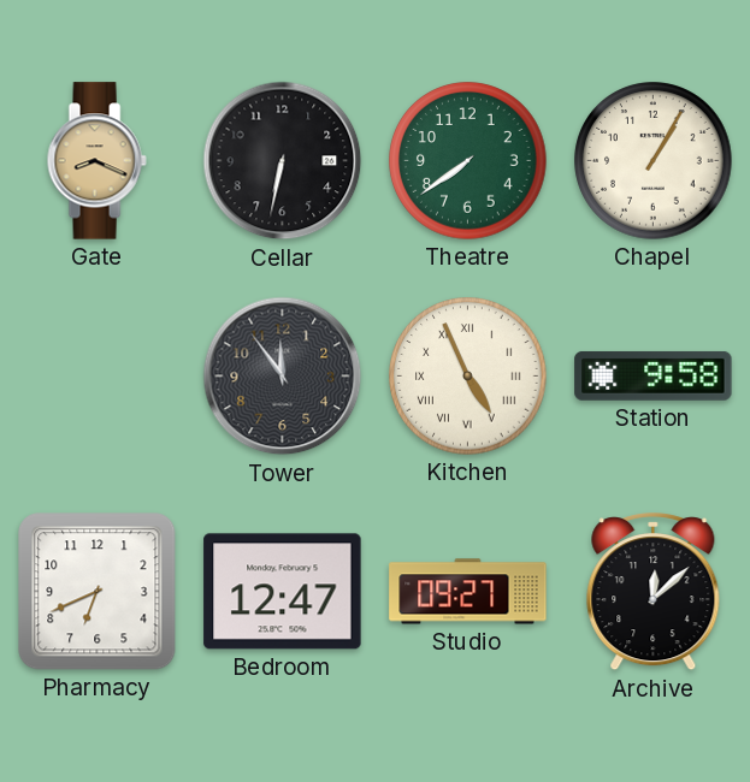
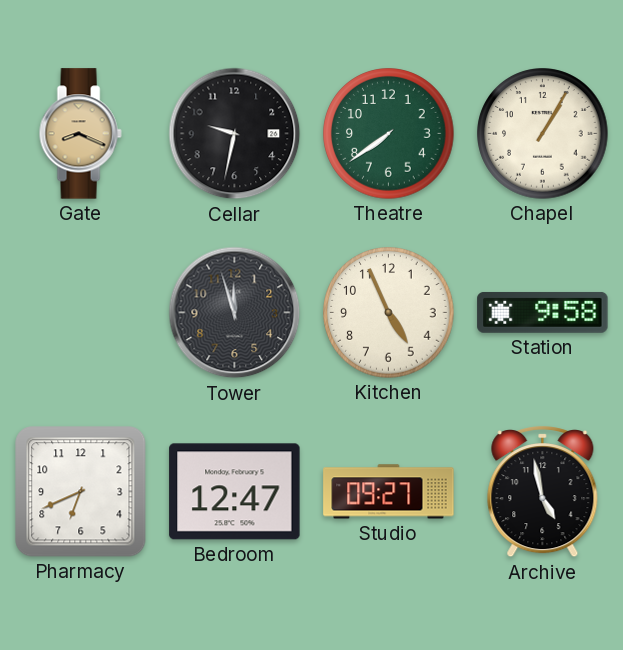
Cellar: 6:32 -> 9:32
Tower: 11:54 -> 11:57
Kitchen numerals: Roman -> Arabic
Archive: 12:08 -> 4:58
